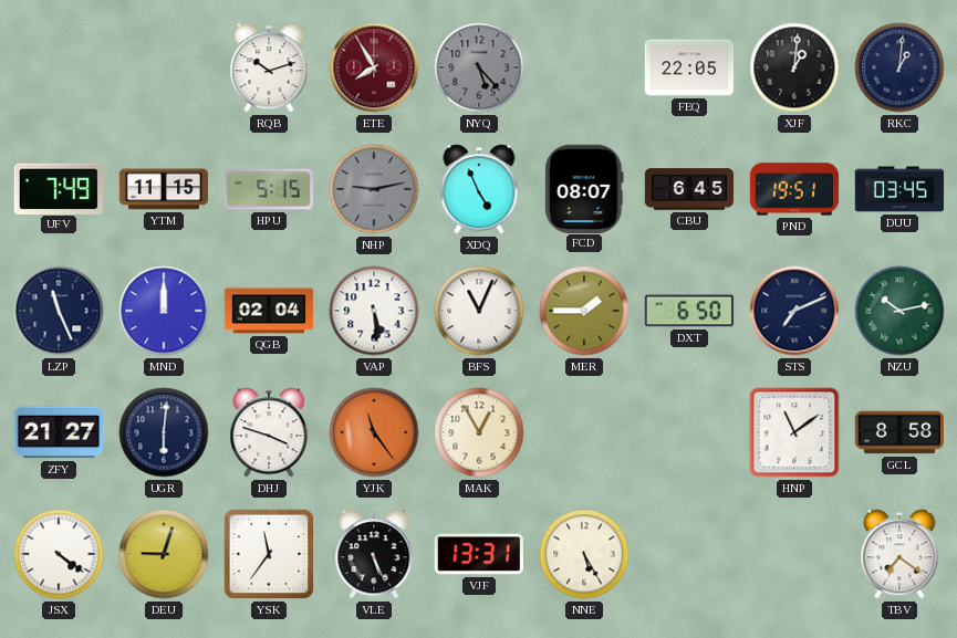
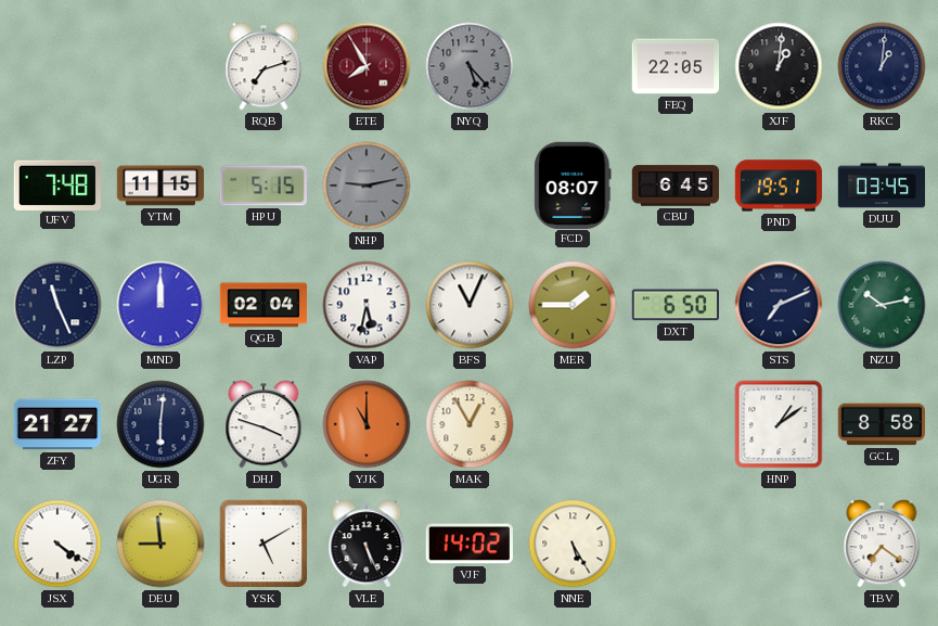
RQB: 10:12 -> 7:12
UFV: 7:49 -> 7:48
XDQ: 4:56 -> none
VAP: 5:29 -> 5:32
YJK: 11:24 -> 11:00
HNP: 11:09 -> 1:09
DEU: 9:03 -> 8:59
YSK: 11:36 -> 5:10
VJF: 13:31 -> 14:02
